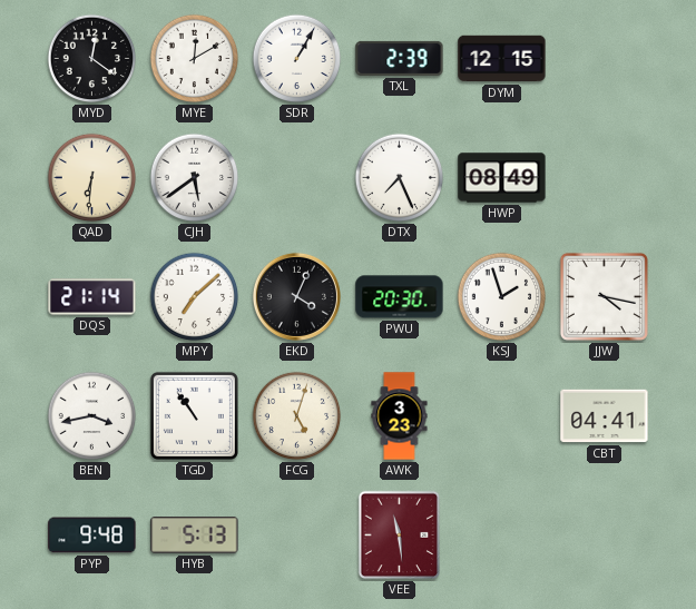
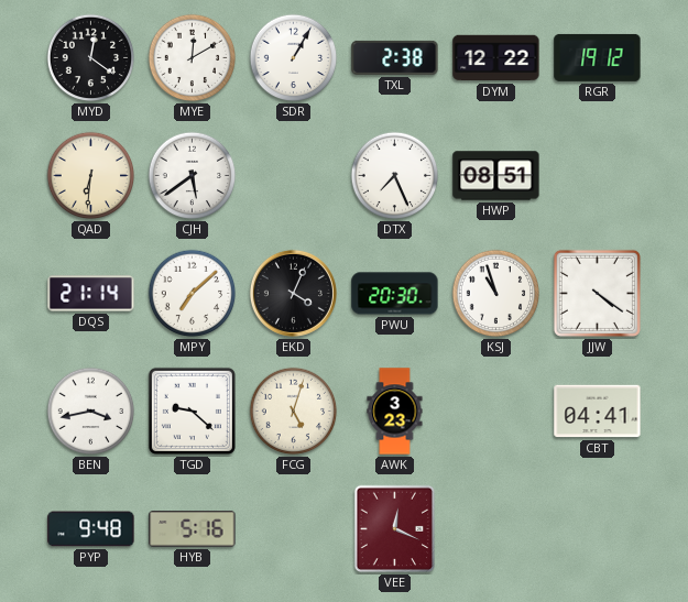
TXL: 2:39 -> 2:38
DYM: 12:15 -> 12:22
RGR: none -> 19:12
HWP: 08:49 -> 08:51
KSJ: 1:57 -> 10:57
JJW: 4:17 -> 4:21
TGD: 10:54 -> 9:22
HYB: 5:13 -> 5:16
VEE: 11:29 -> 12:19
